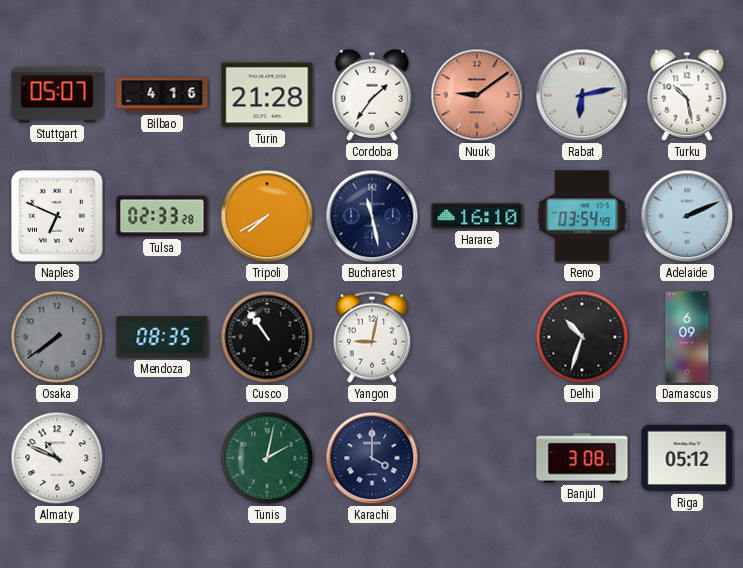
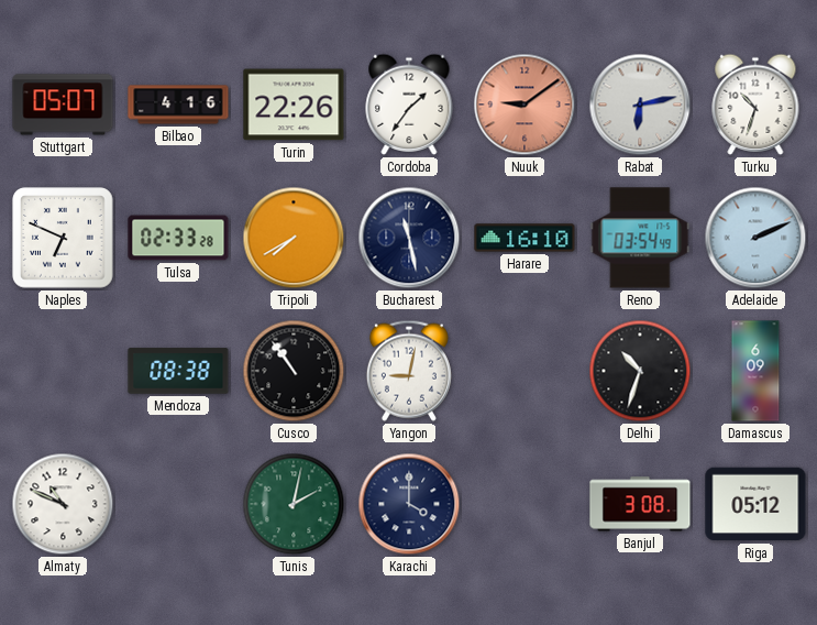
Turin: 21:28 -> 22:26
Turku: 10:28 -> 10:33
Osaka: 7:39 -> none
Mendoza: 08:35 -> 08:38
